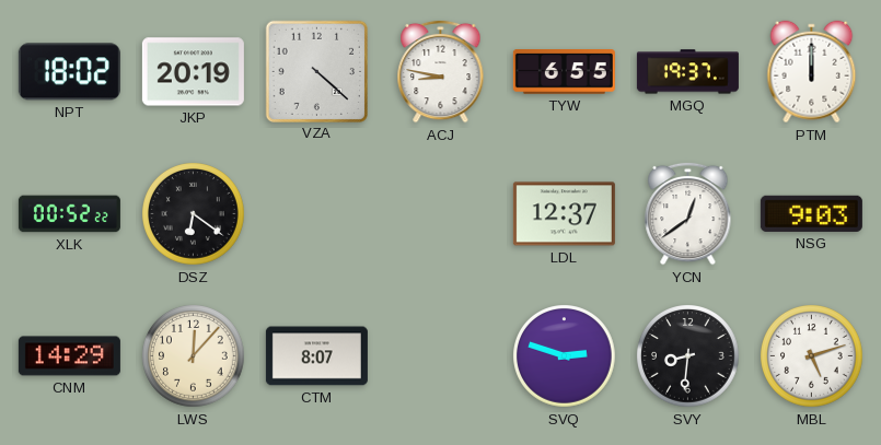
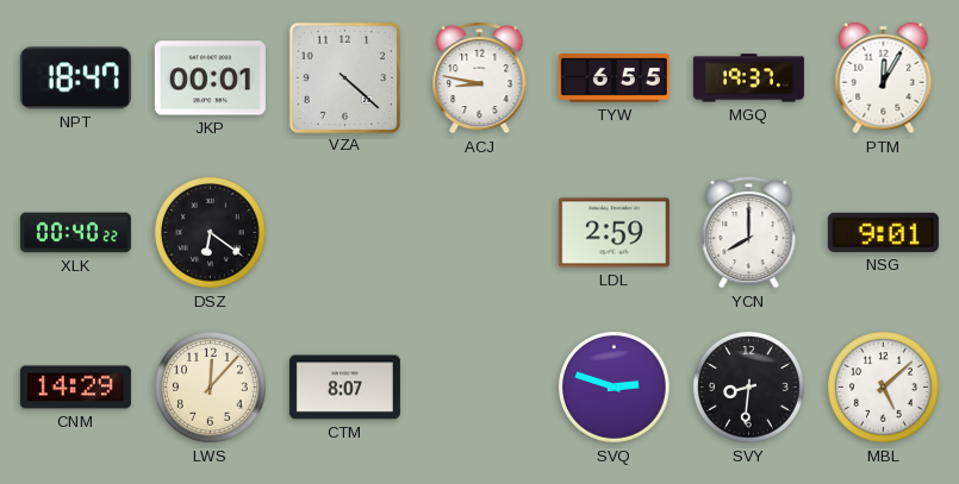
NPT: 18:02 -> 18:47
JKP: 20:19 -> 00:01
PTM: 12:00 -> 12:05
XLK: 00:52 -> 00:40
LDL: 12:37 -> 2:59
YCN: 12:39 -> 8:00
NSG: 9:03 -> 9:01
MBL: 5:12 -> 5:08
